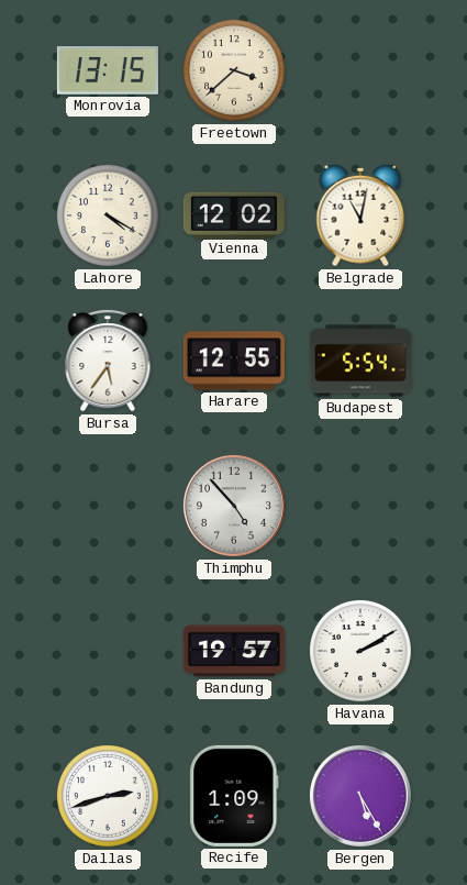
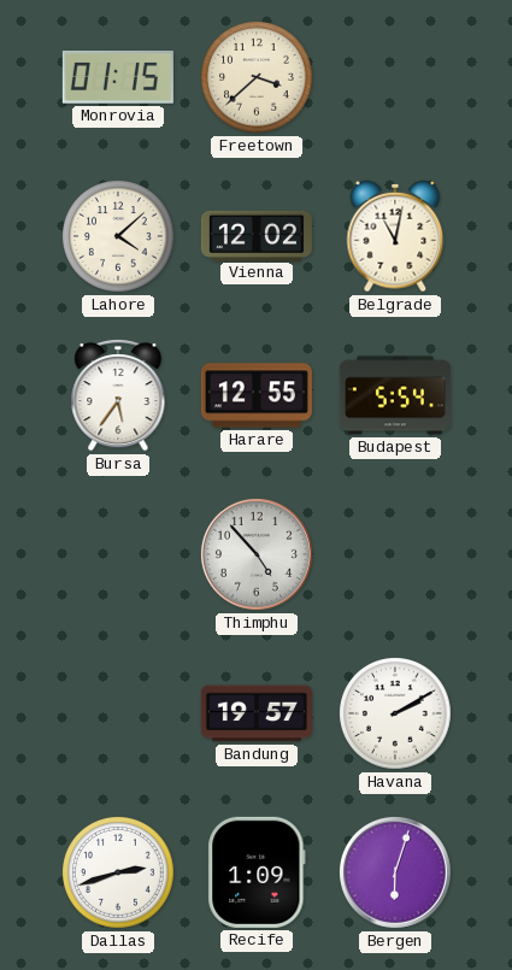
Monrovia: 13:15 -> 01:15
Lahore: 4:20 -> 4:08
Bergen: 5:25 -> 6:03
